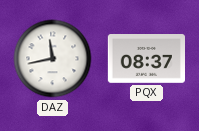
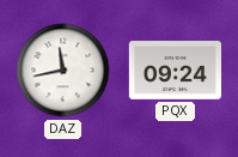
PQX: 08:37 -> 09:24
